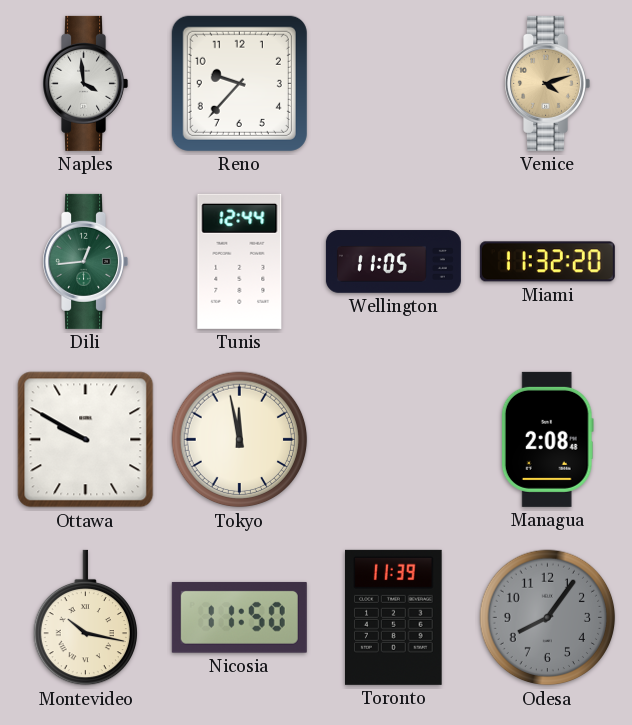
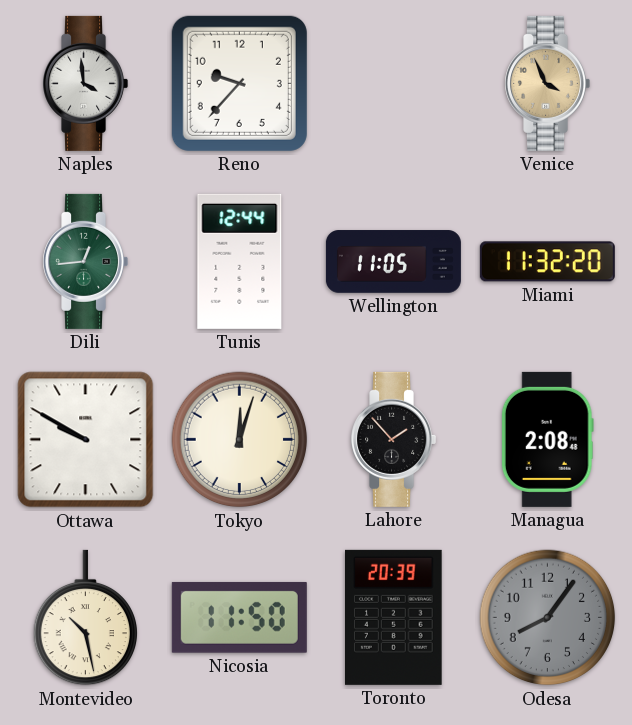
Venice: 4:12 -> 3:56
Tokyo: 11:58 -> 12:03
Lahore: none -> 1:53
Montevideo: 10:17 -> 10:28
Toronto: 11:39 -> 20:39
